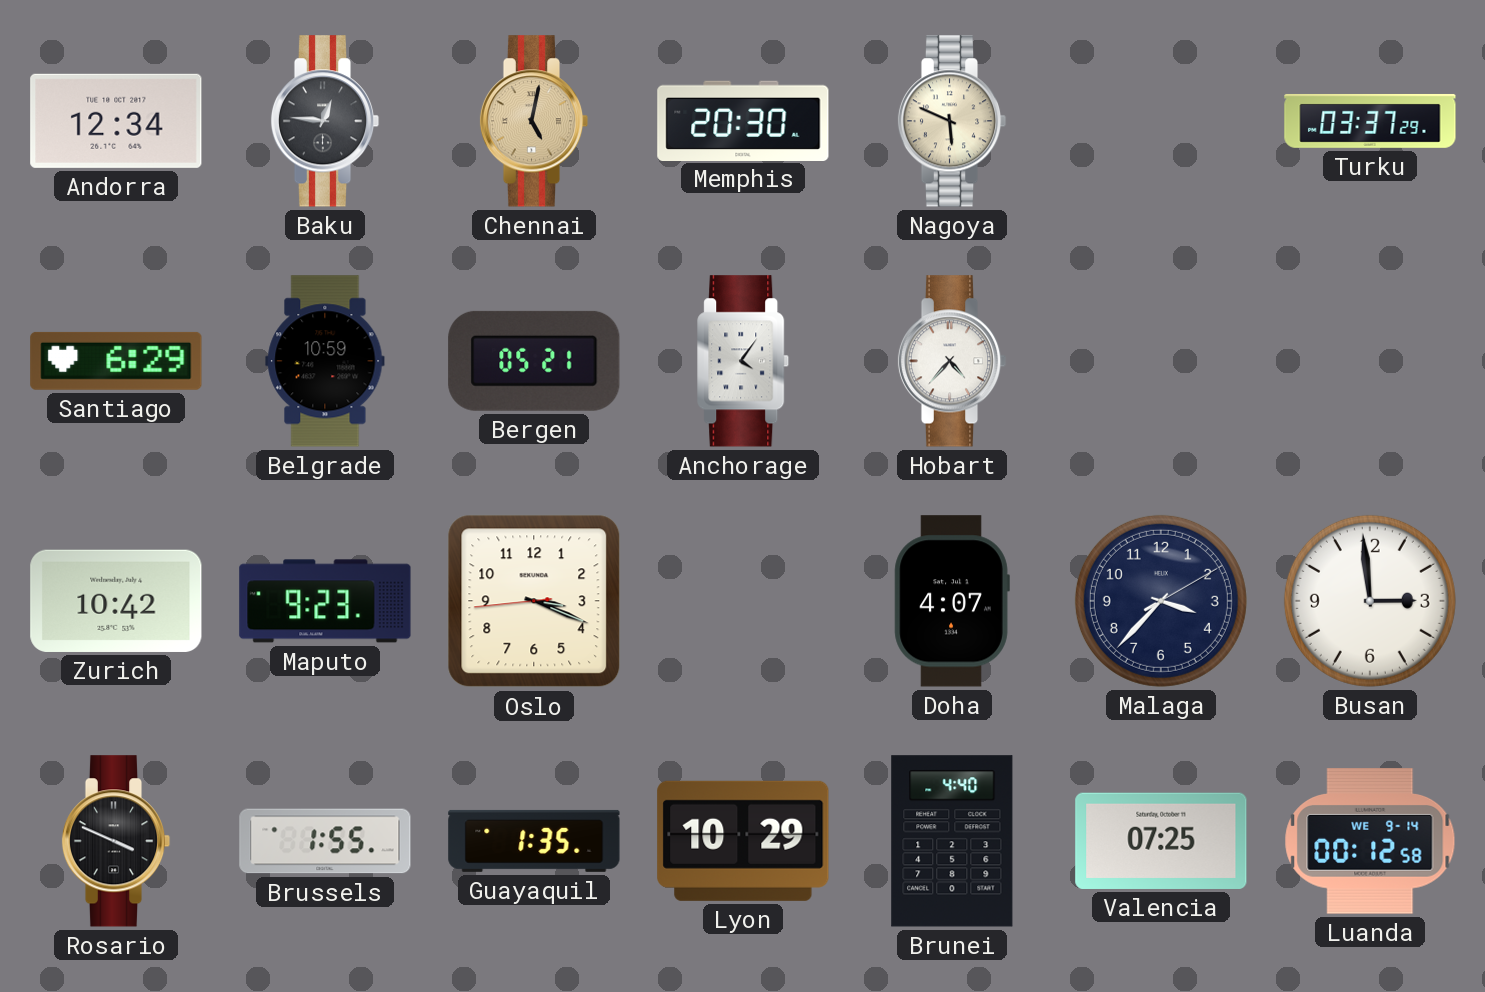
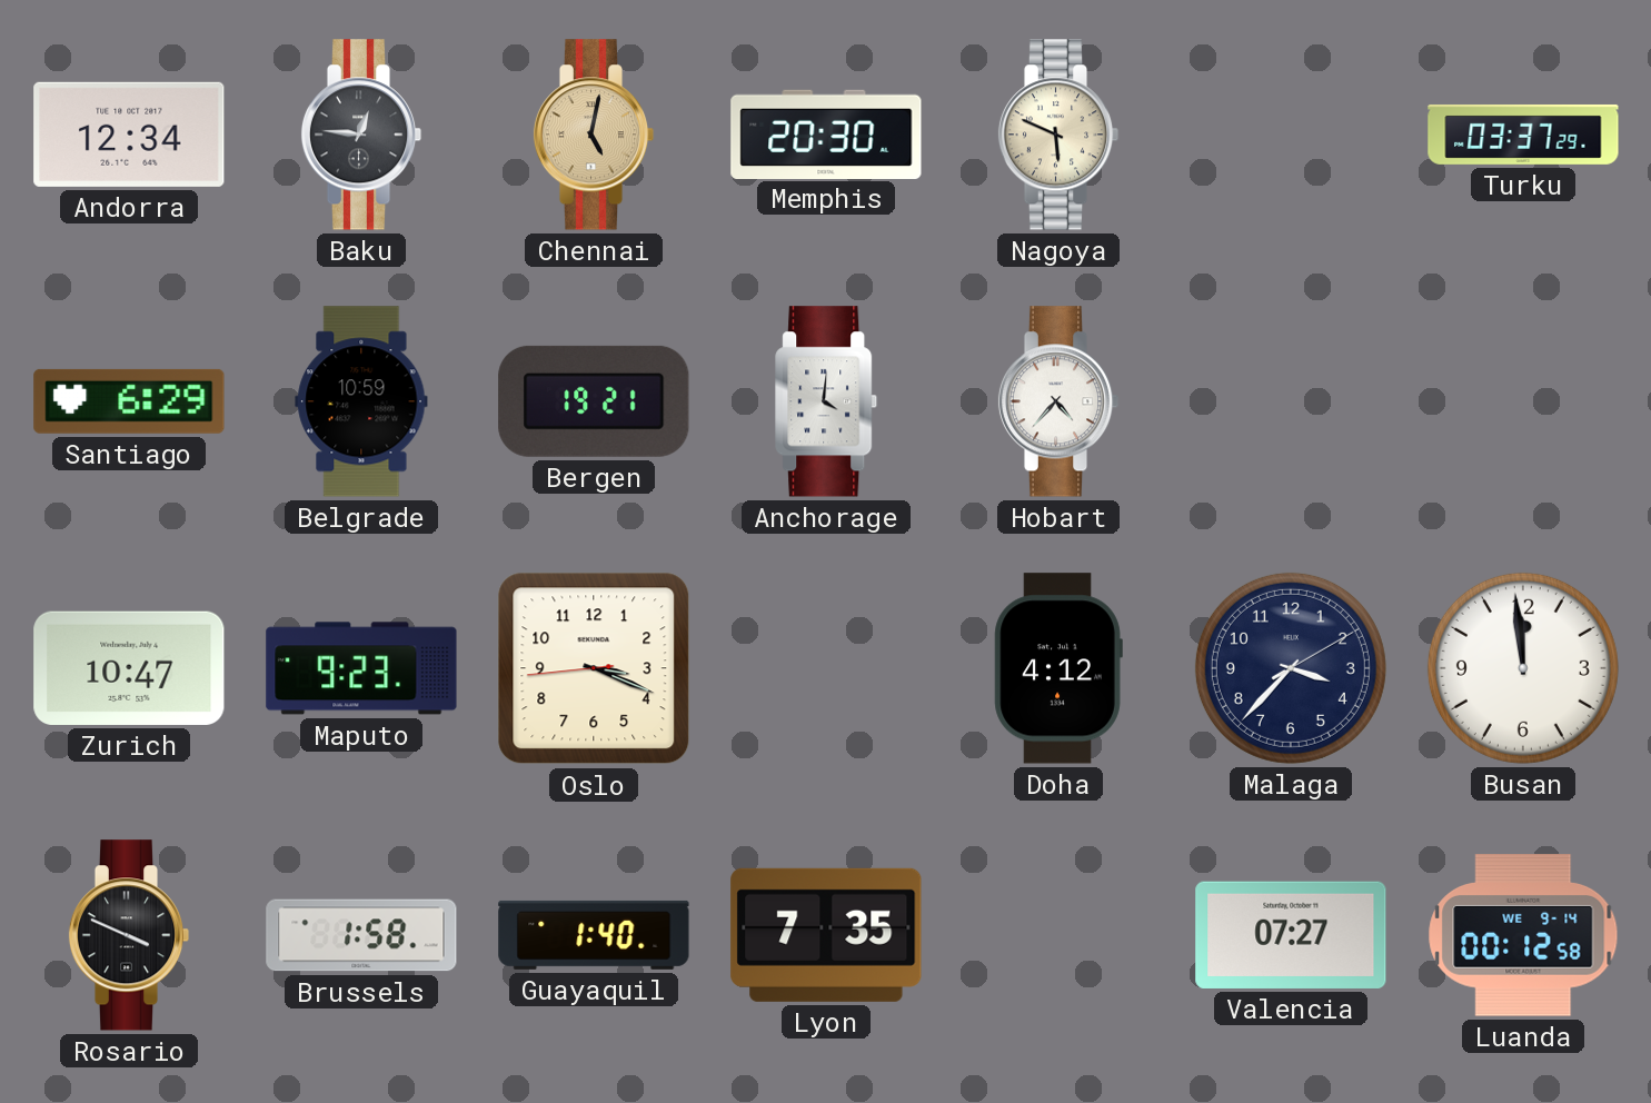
Bergen: 05:21 -> 19:21
Anchorage: 4:06 -> 4:01
Zurich: 10:42 -> 10:47
Doha: 4:07 -> 4:12
Busan: 2:59 -> 11:59
Brussels: 1:55 -> 1:58
Guayaquil: 1:35 -> 1:40
Lyon: 10:29 -> 7:35
Brunei: 4:40 -> none
Valencia: 07:25 -> 07:27
